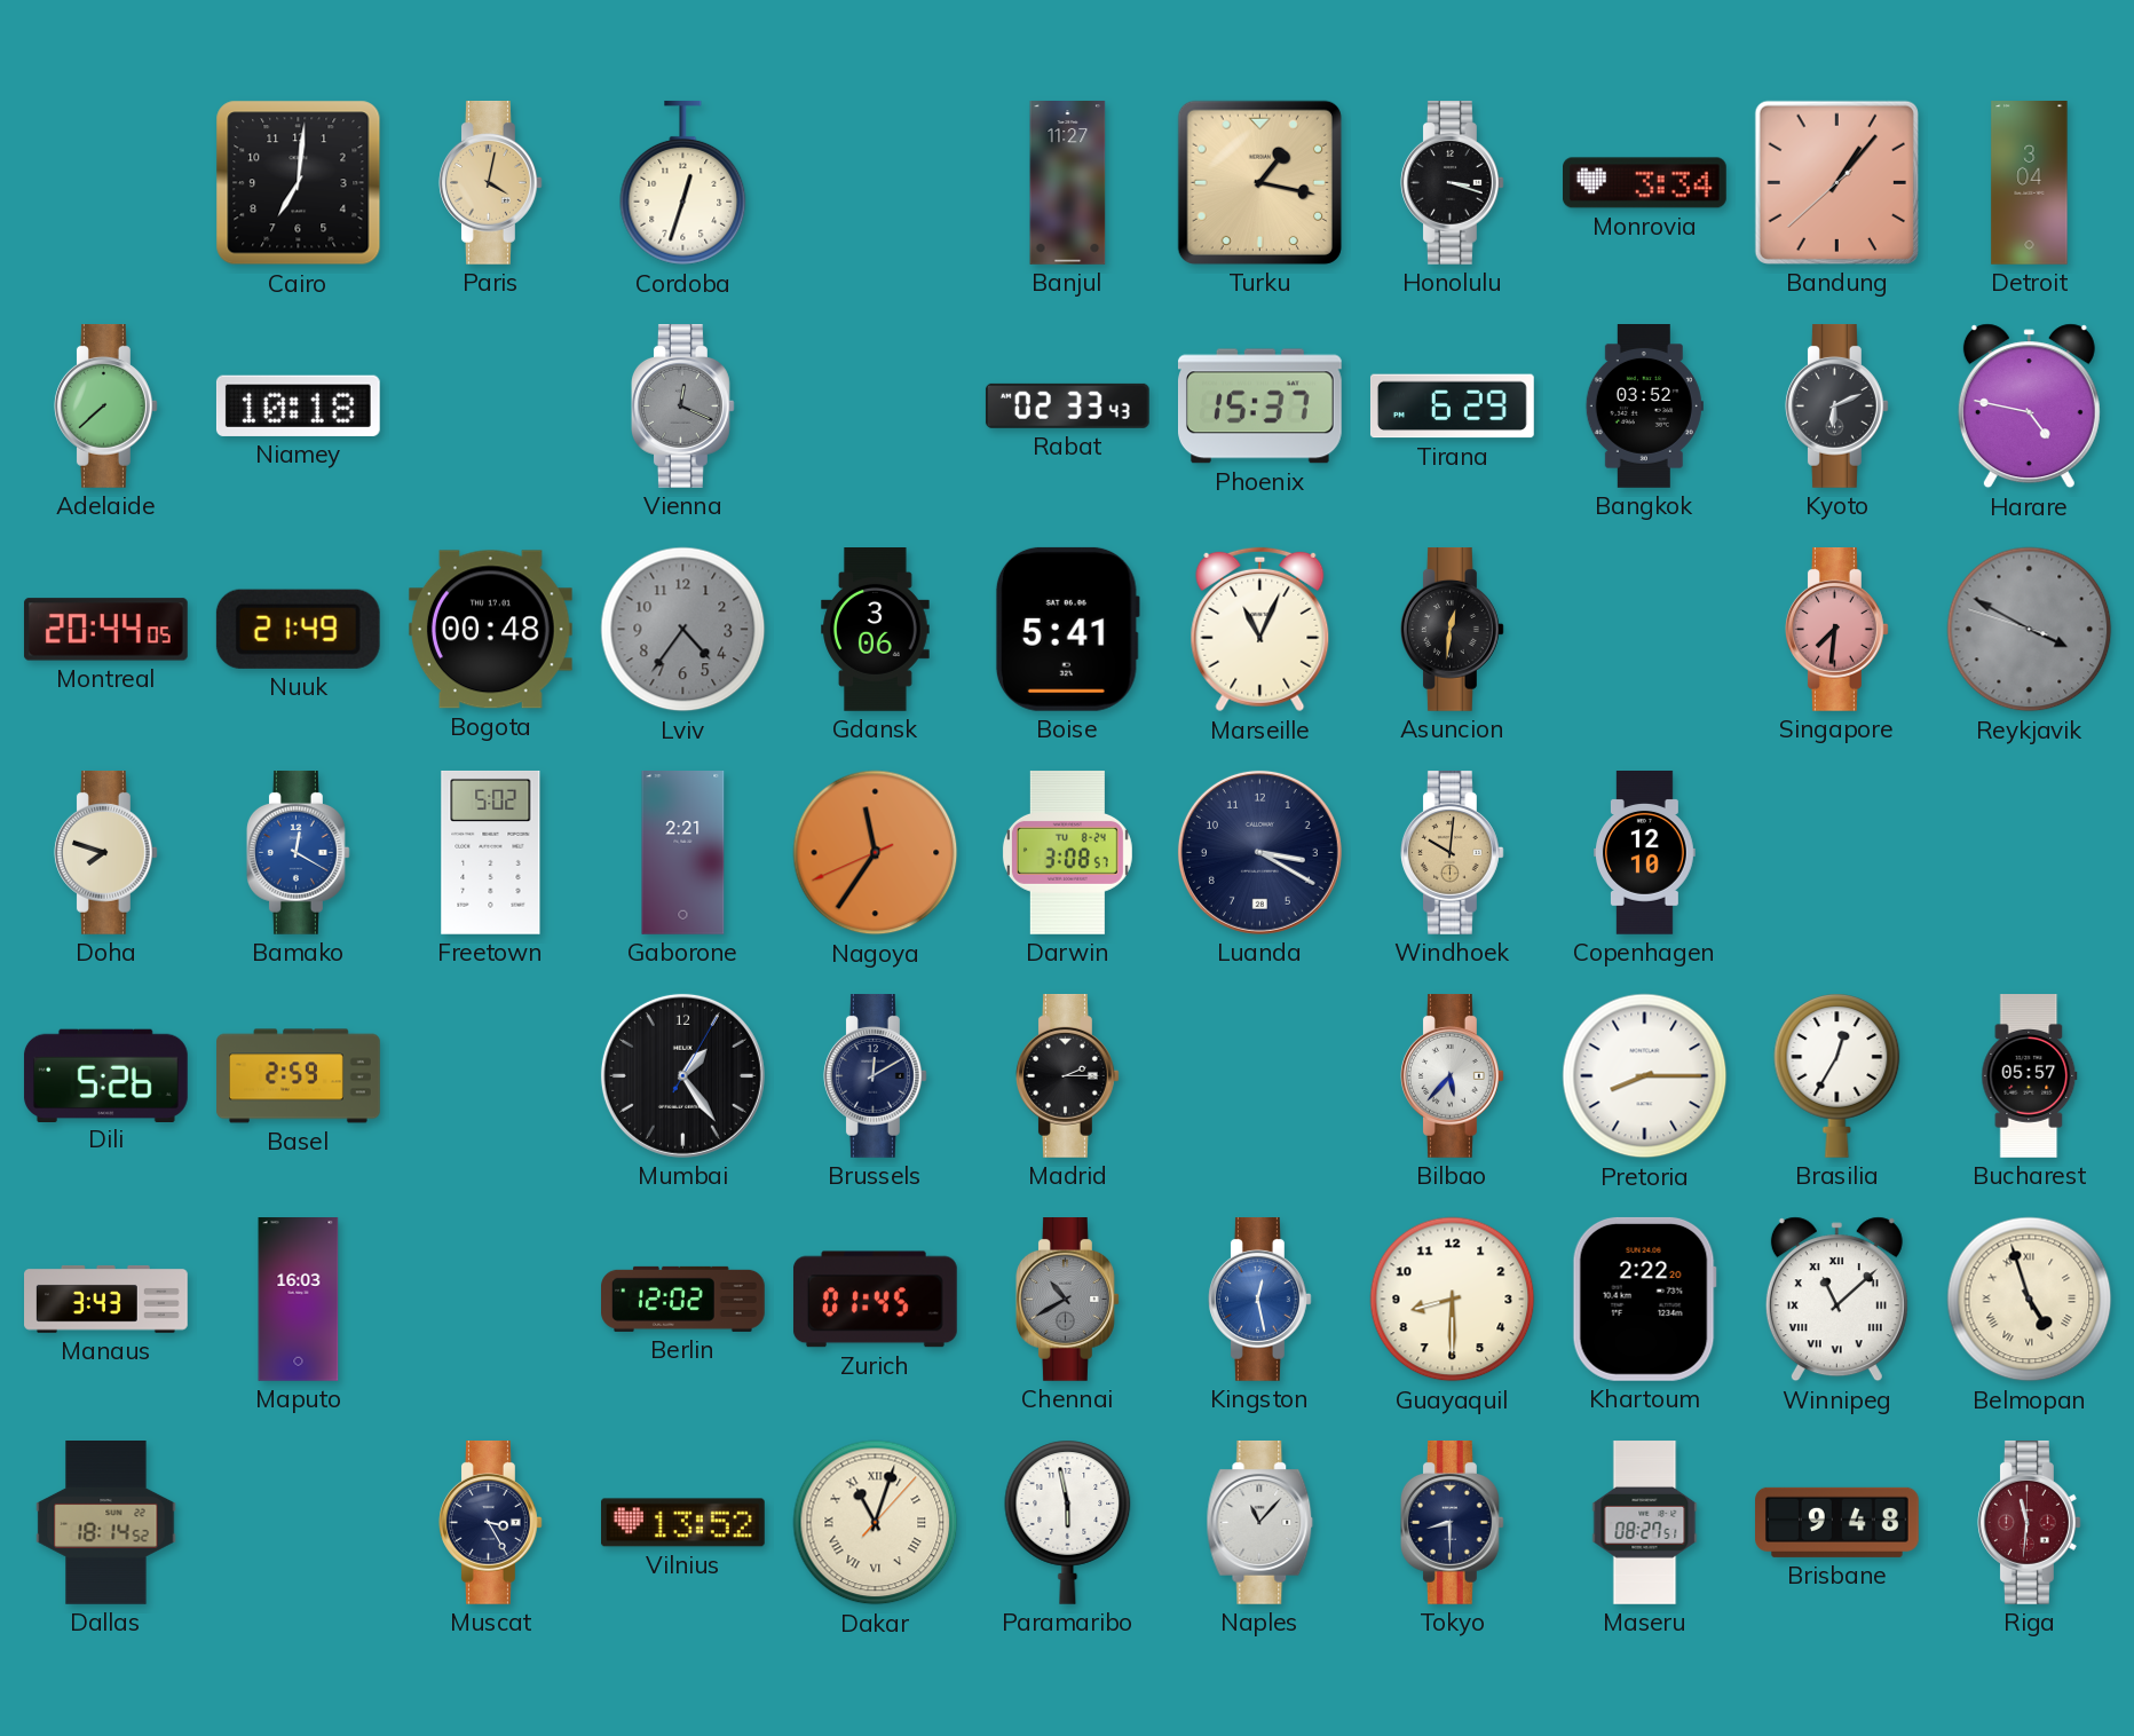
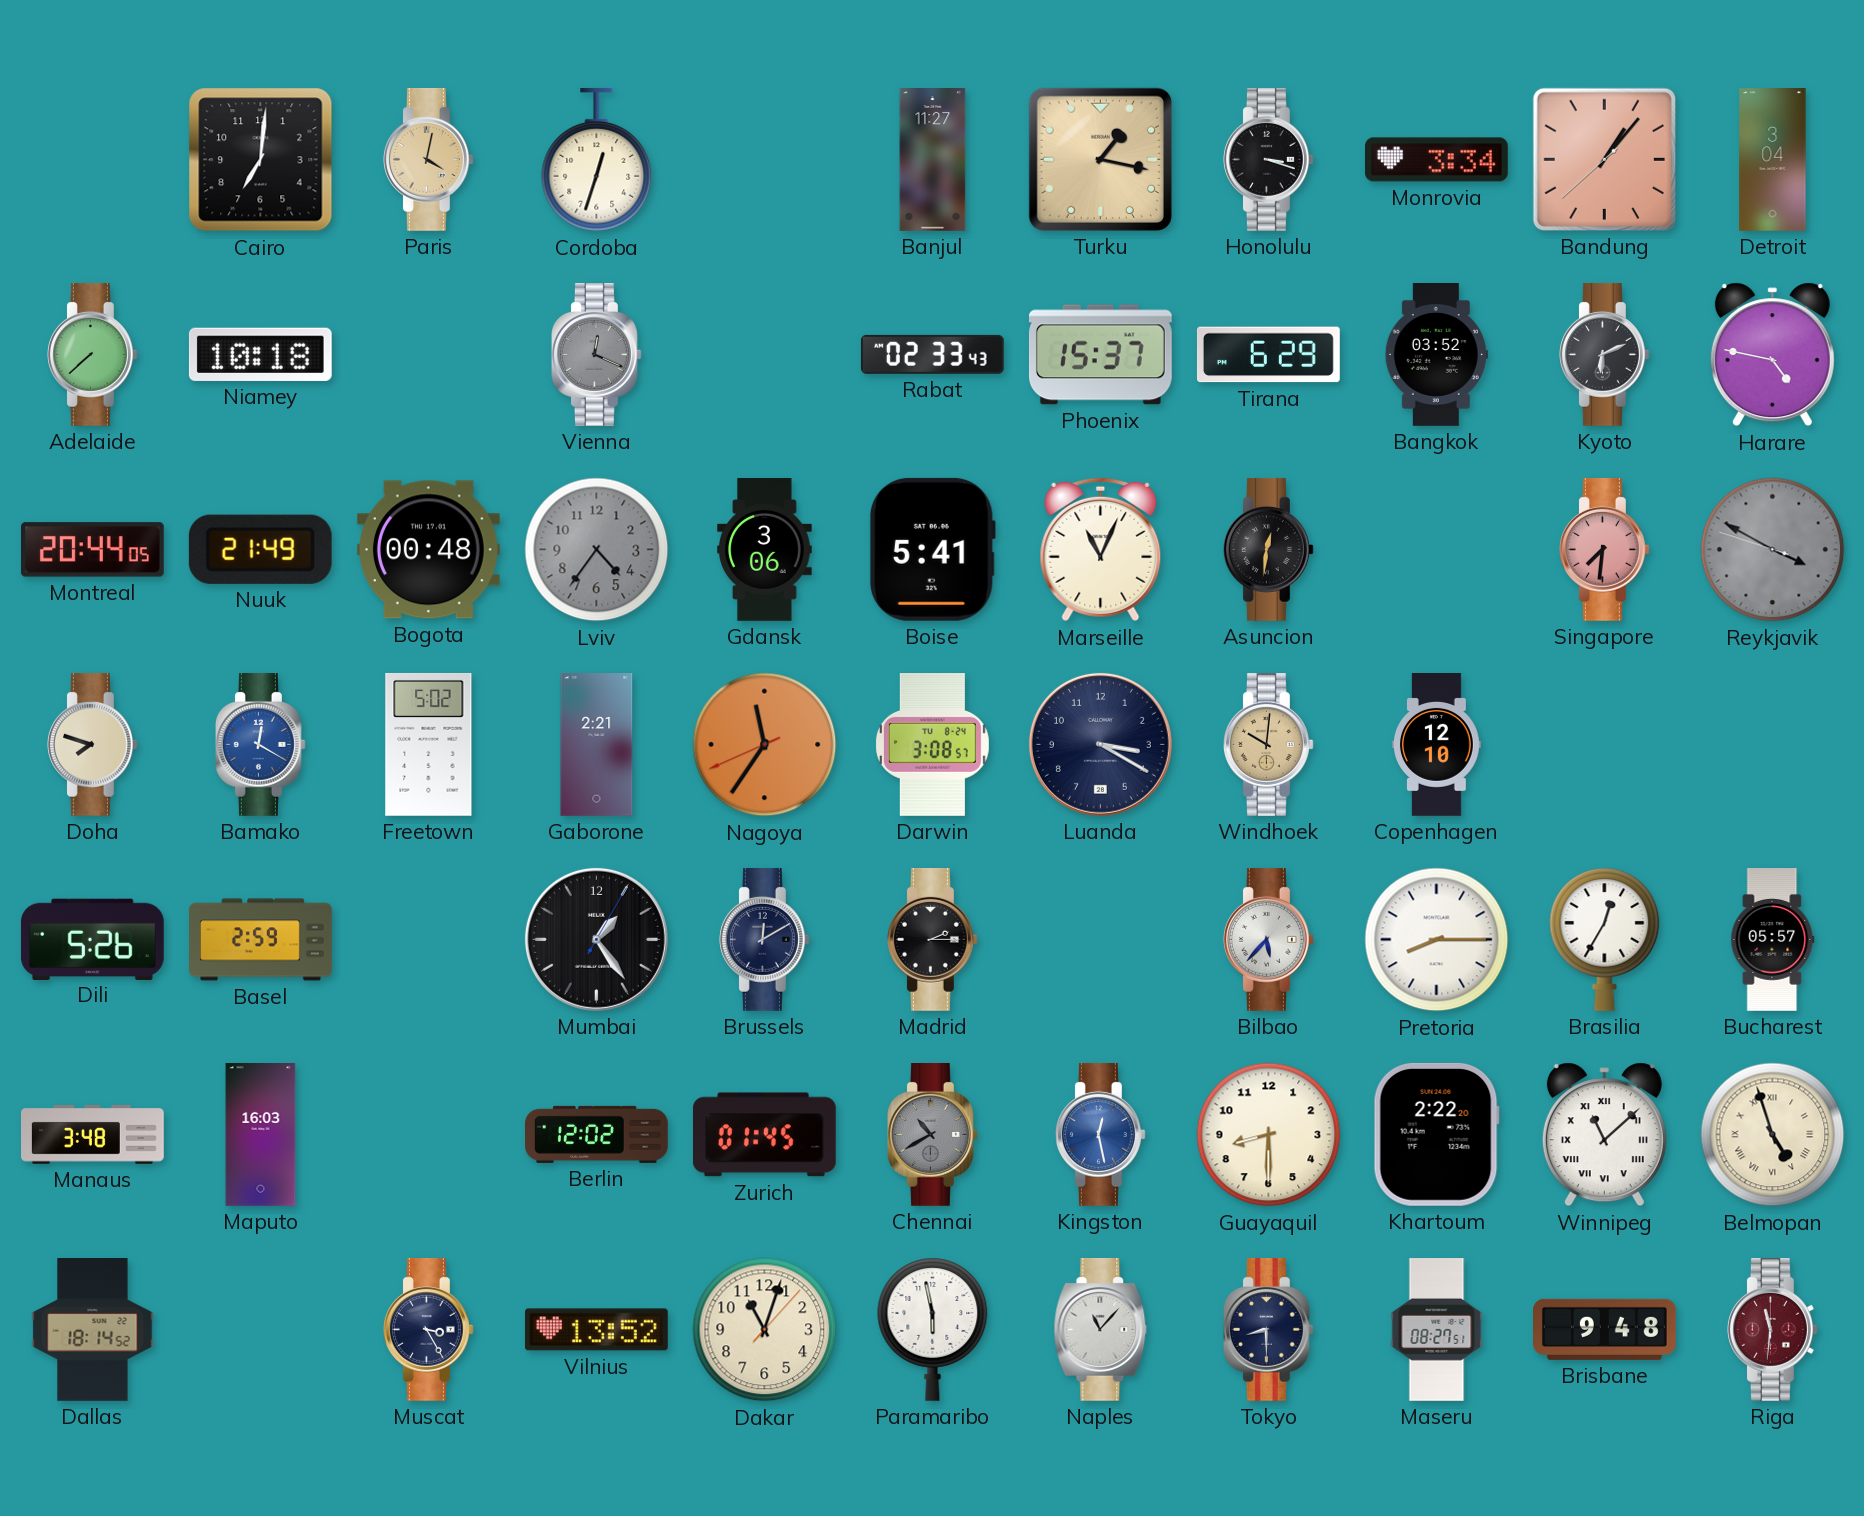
Manaus: 3:43 -> 3:48
Dakar numerals: Roman -> Arabic
